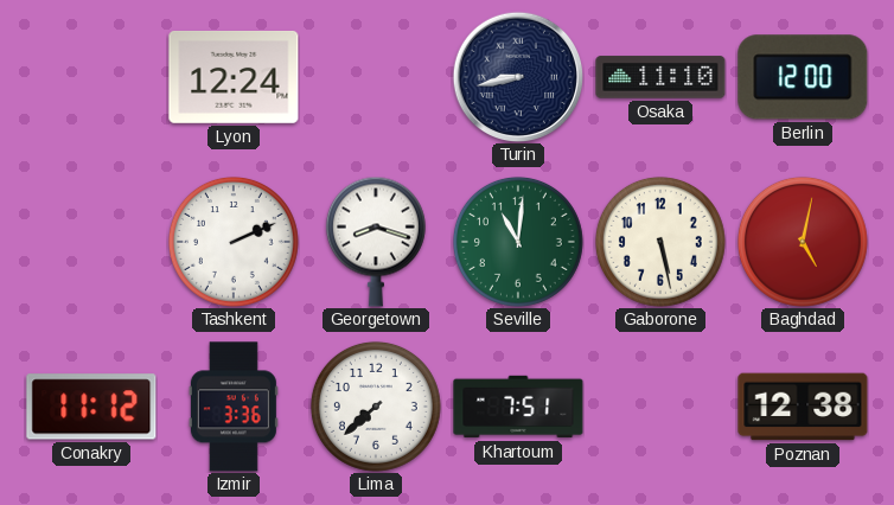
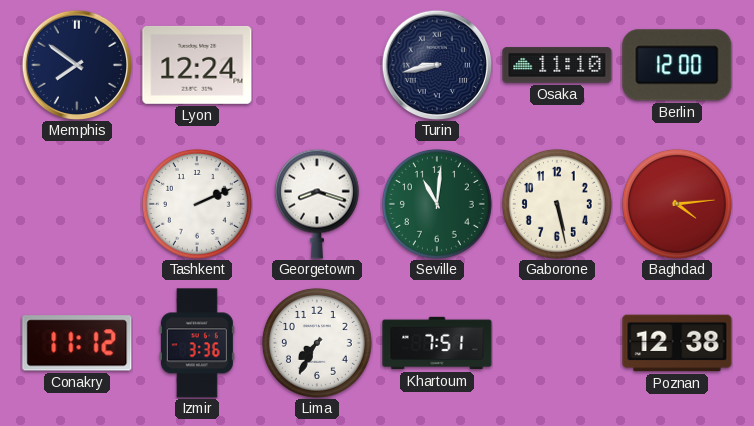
Memphis: none -> 7:51
Baghdad: 5:02 -> 4:14
Lima: 7:38 -> 7:35
